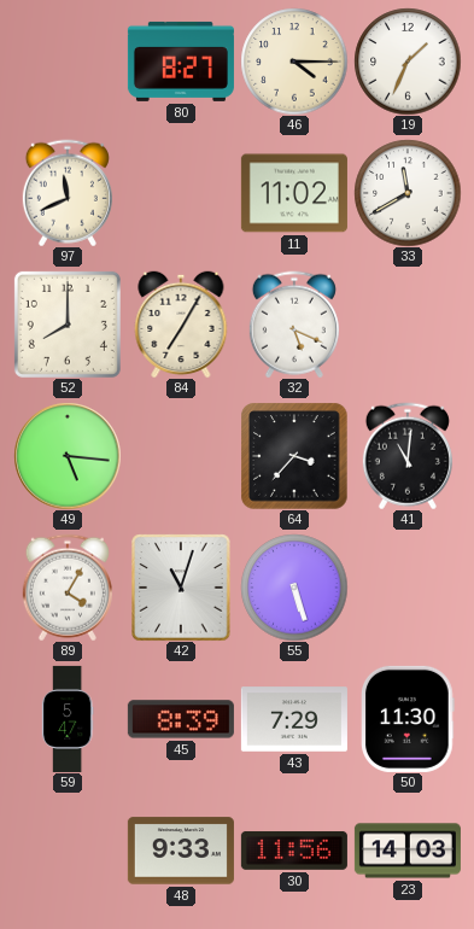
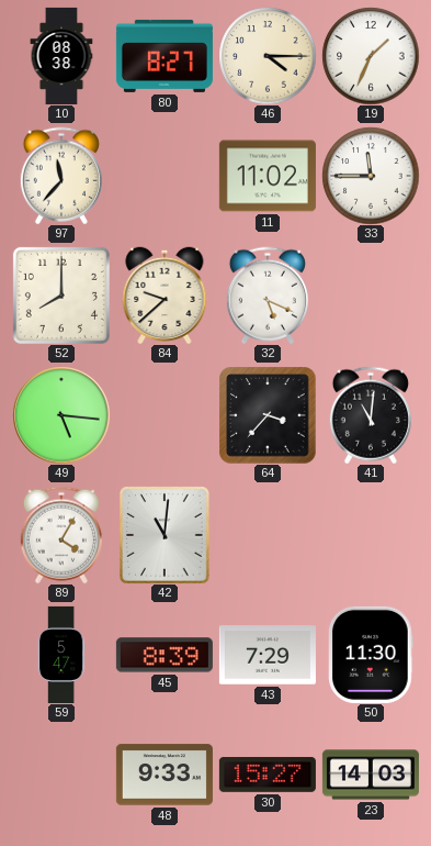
10: none -> 08:38
97: 11:41 -> 11:37
33: 11:40 -> 11:45
84: 7:05 -> 9:38
42: 11:03 -> 11:01
55: 5:27 -> none
30: 11:56 -> 15:27
